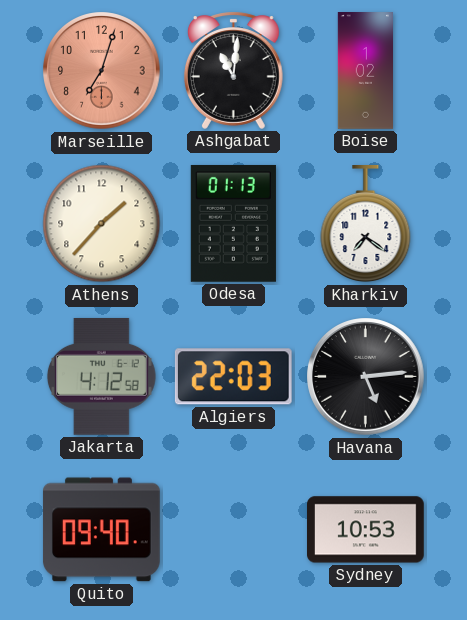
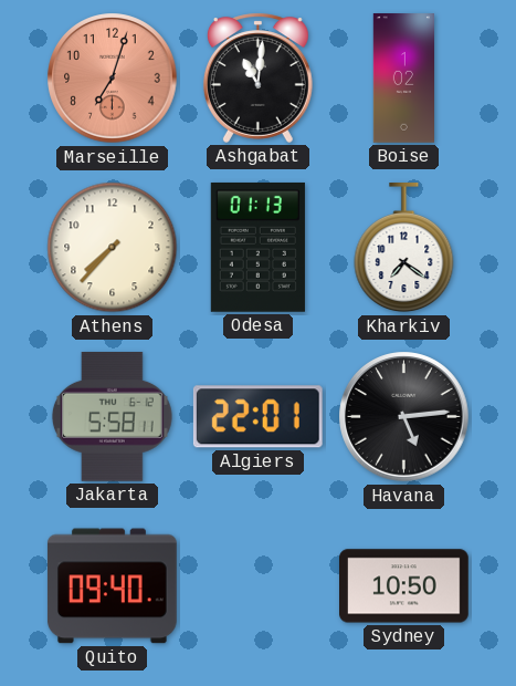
Athens: 1:37 -> 7:37
Jakarta: 4:12 -> 5:58
Algiers: 22:03 -> 22:01
Sydney: 10:53 -> 10:50
